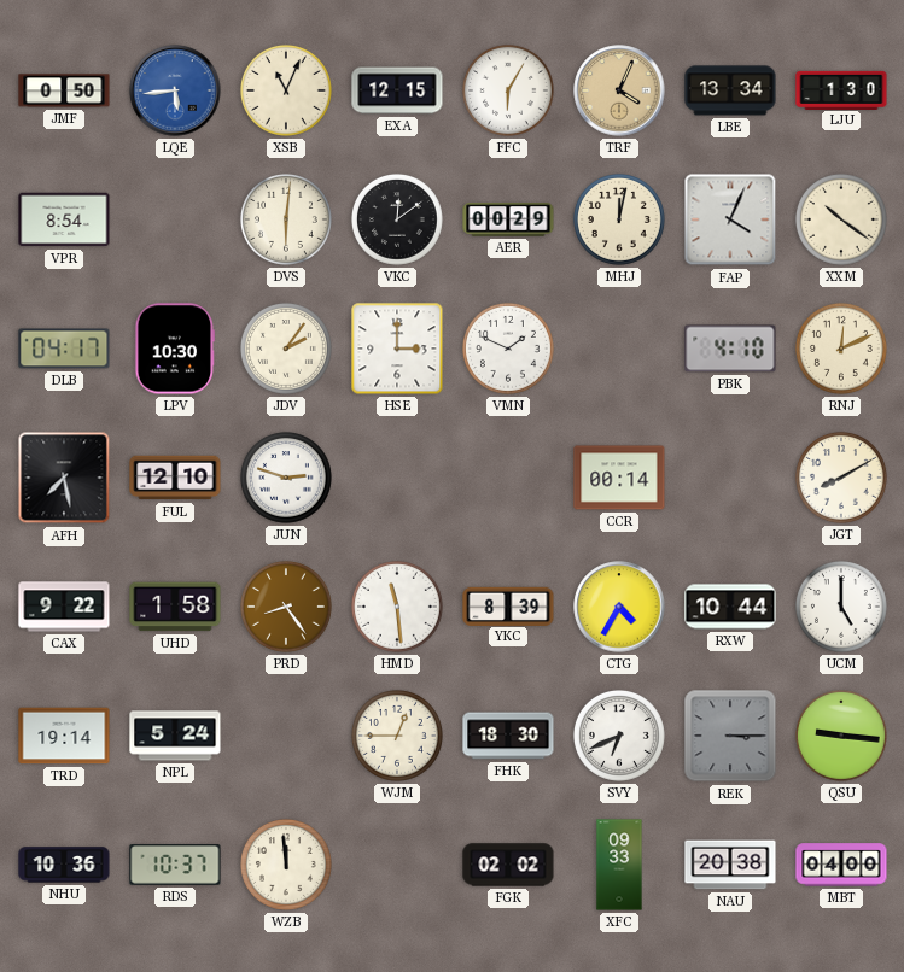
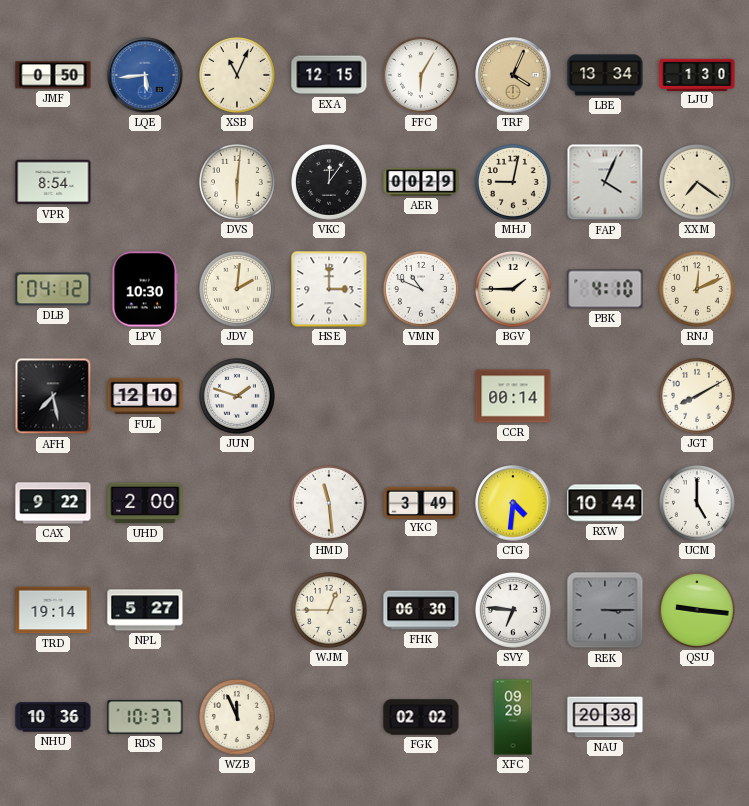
VKC: 12:09 -> 12:06
MHJ: 12:02 -> 9:02
XXM: 10:21 -> 7:21
DLB: 04:17 -> 04:12
JDV: 2:06 -> 2:01
VMN: 1:49 -> 10:49
BGV: none -> 1:45
JUN: 2:48 -> 1:48
UHD: 1:58 -> 2:00
PRD: 8:24 -> none
YKC: 8:39 -> 3:49
CTG: 4:35 -> 4:31
NPL: 5:24 -> 5:27
FHK: 18:30 -> 06:30
SVY: 6:41 -> 6:46
WZB: 11:59 -> 11:56
XFC: 09:33 -> 09:29
MBT: 04:00 -> none
